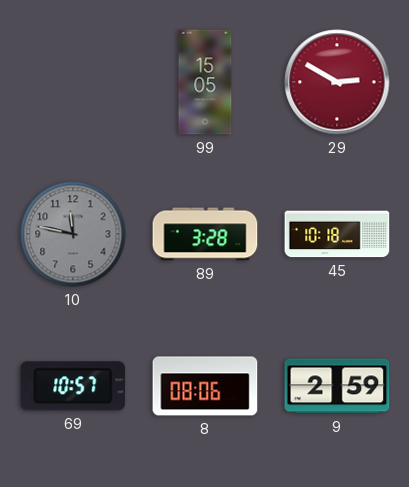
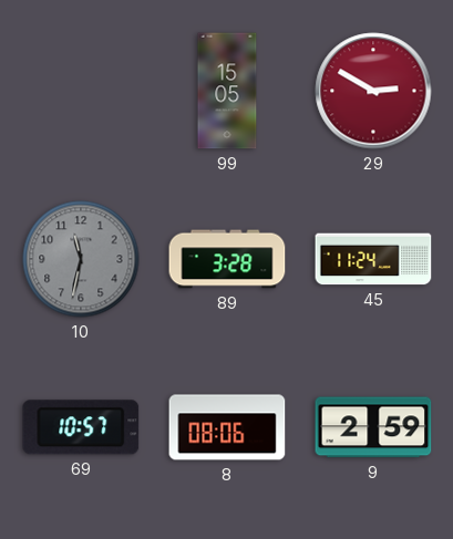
10: 11:47 -> 11:32
45: 10:18 -> 11:24
